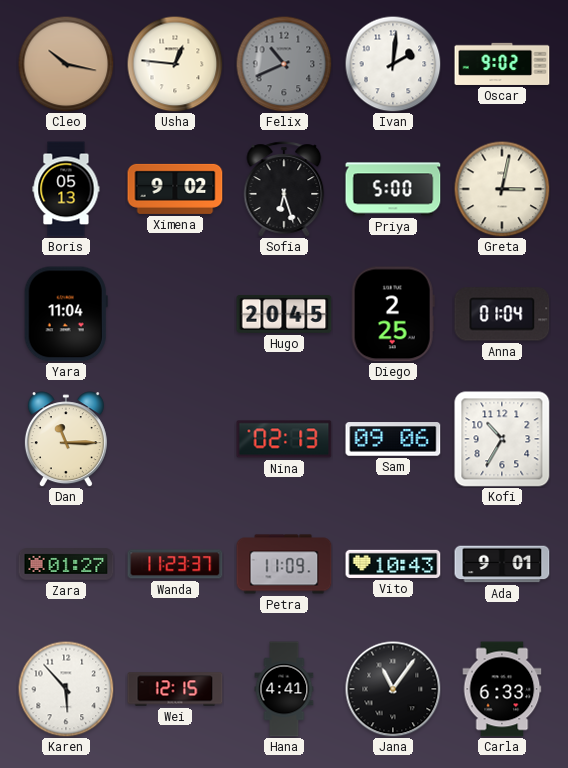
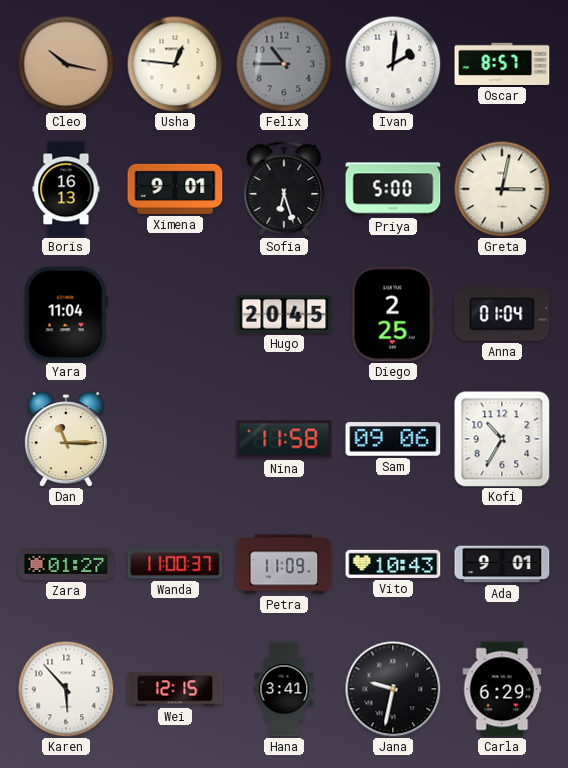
Felix: 10:41 -> 10:45
Oscar: 9:02 -> 8:57
Boris: 05:13 -> 16:13
Ximena: 9:02 -> 9:01
Nina: 02:13 -> 11:58
Wanda: 11:23 -> 11:00
Hana: 4:41 -> 3:41
Jana: 11:06 -> 9:32
Carla: 6:33 -> 6:29
